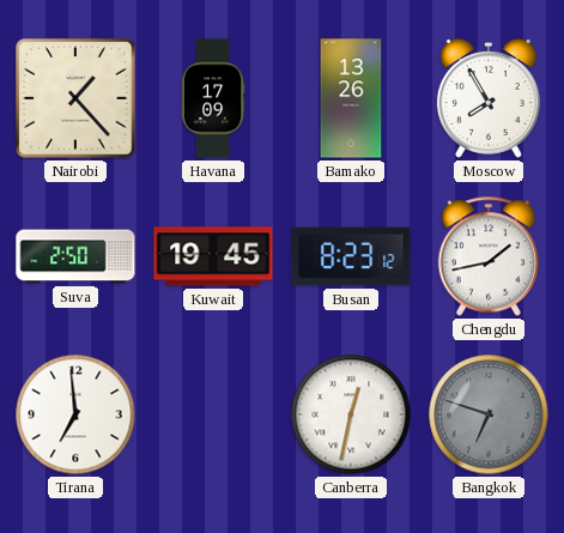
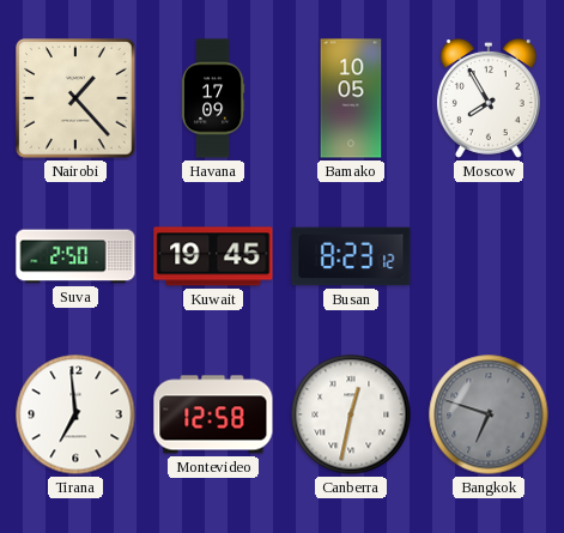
Bamako: 13:26 -> 10:05
Chengdu: 1:43 -> none
Montevideo: none -> 12:58
